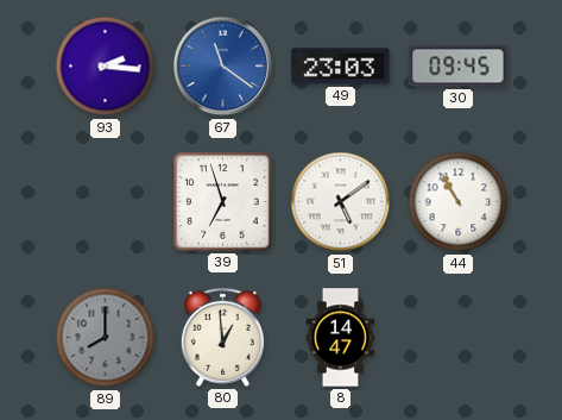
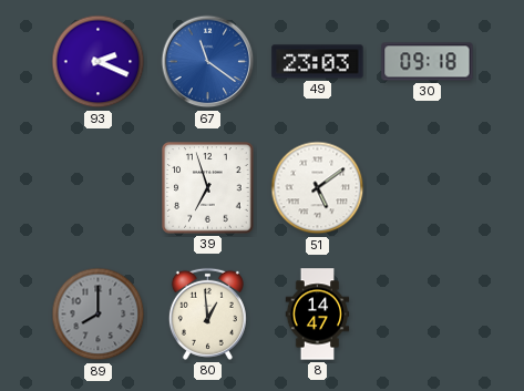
93: 2:16 -> 2:19
30: 09:45 -> 09:18
44: 10:55 -> none
